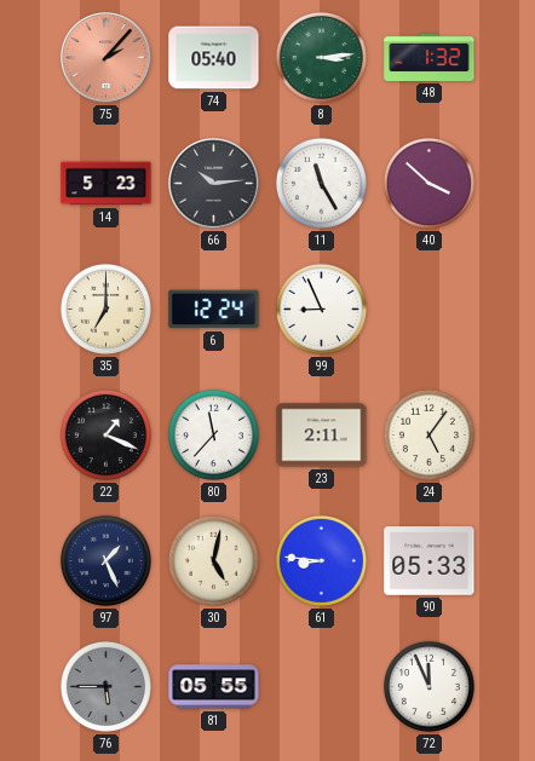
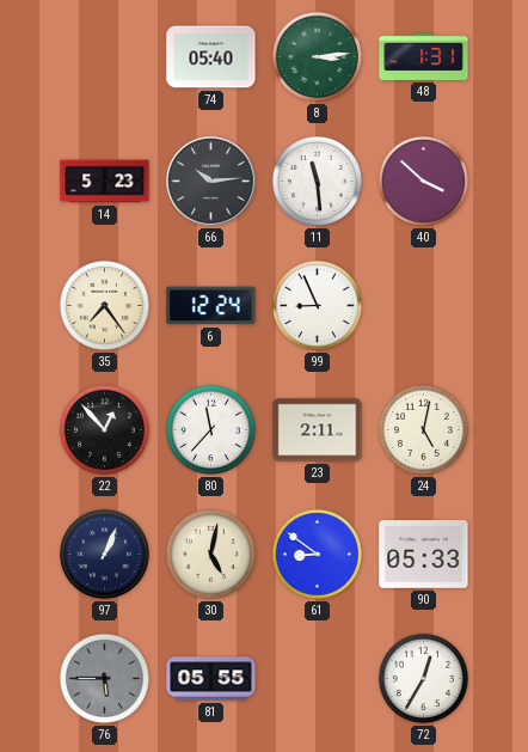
75: 2:07 -> none
48: 1:32 -> 1:31
11: 11:25 -> 11:29
35: 7:00 -> 7:24
22: 1:19 -> 12:53
24: 5:06 -> 5:02
97: 1:26 -> 1:04
61: 8:46 -> 8:51
72: 11:56 -> 12:35
